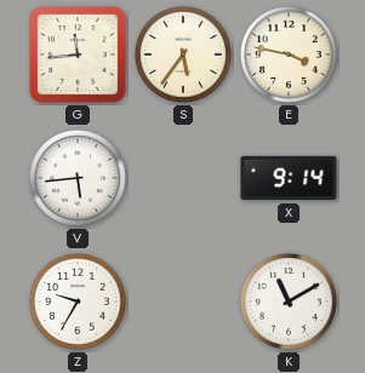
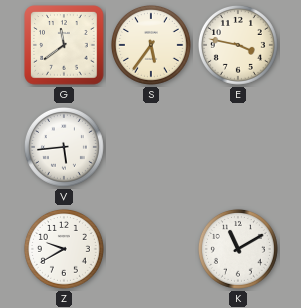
G: 11:44 -> 11:39
X: 9:14 -> none
Z: 9:35 -> 9:40
